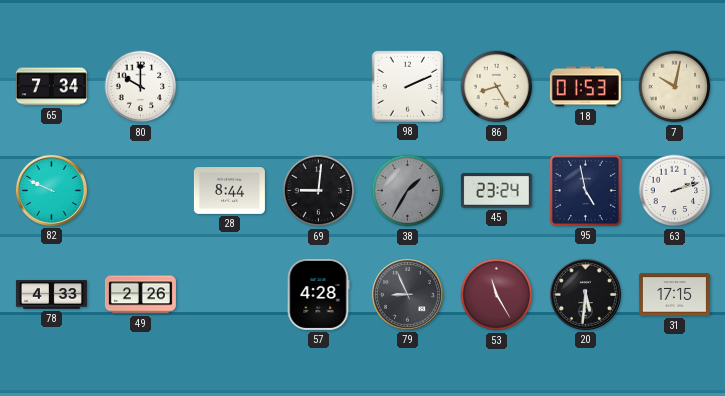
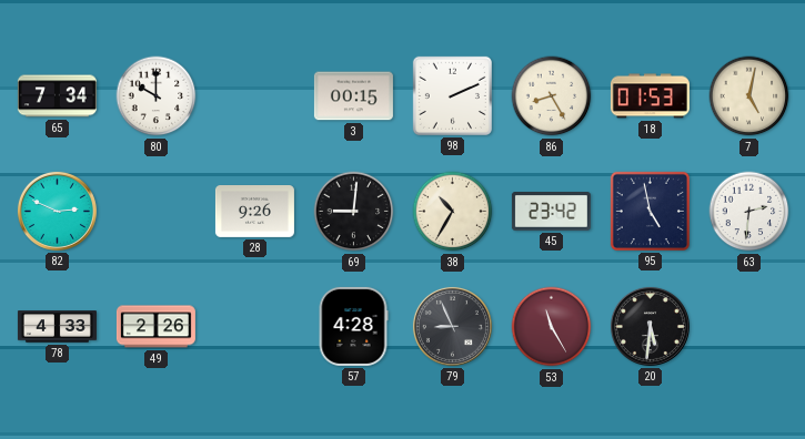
3: none -> 00:15
7: 10:02 -> 5:02
82: 9:49 -> 2:49
28: 8:44 -> 9:26
38: 1:35 -> 10:35
38 dial: grey -> cream
45: 23:24 -> 23:42
63: 2:12 -> 2:31
31: 17:15 -> none
